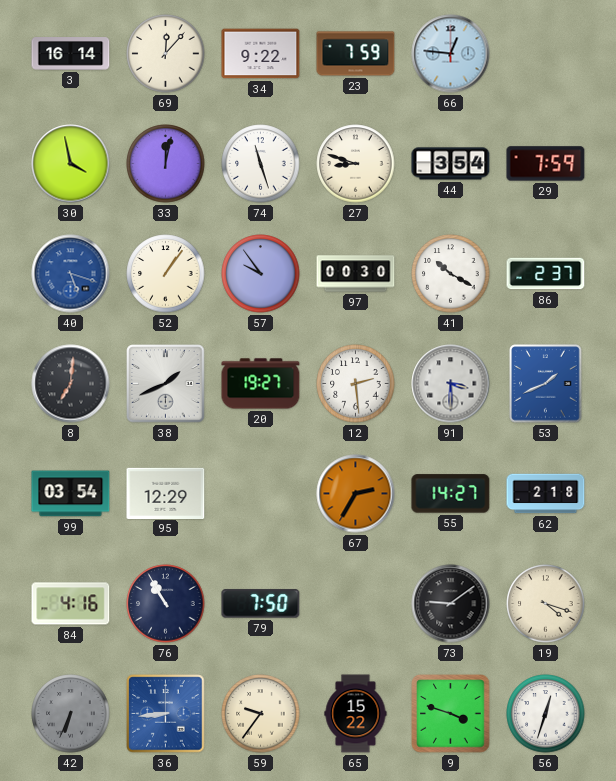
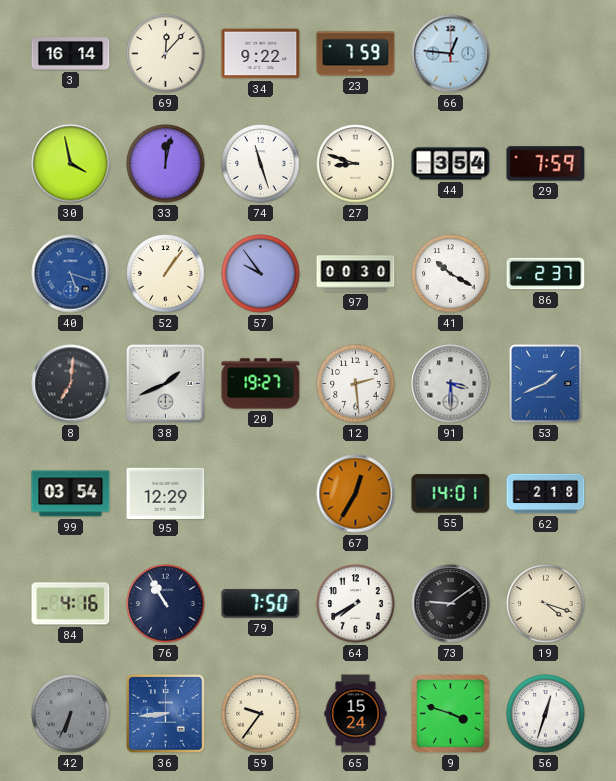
67: 2:35 -> 12:35
55: 14:27 -> 14:01
64: none -> 7:40
65: 15:22 -> 15:24
